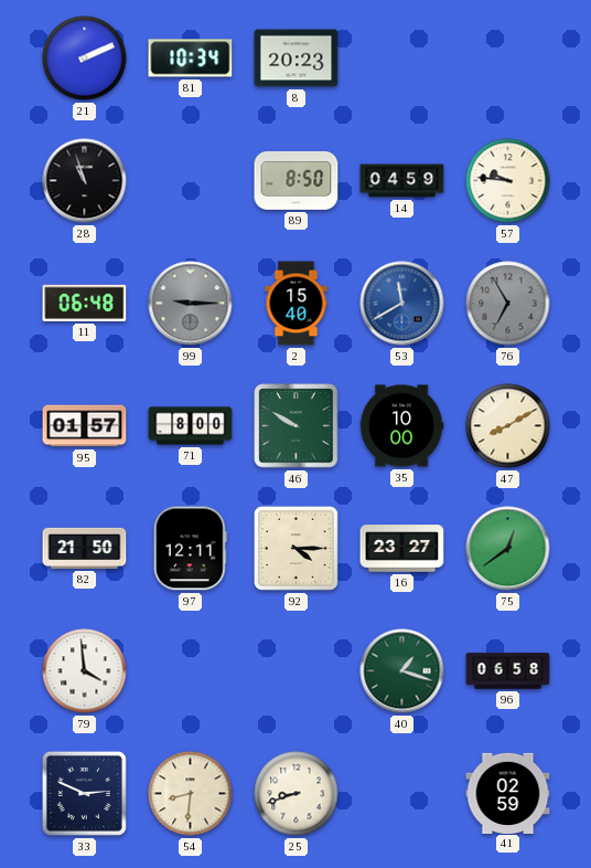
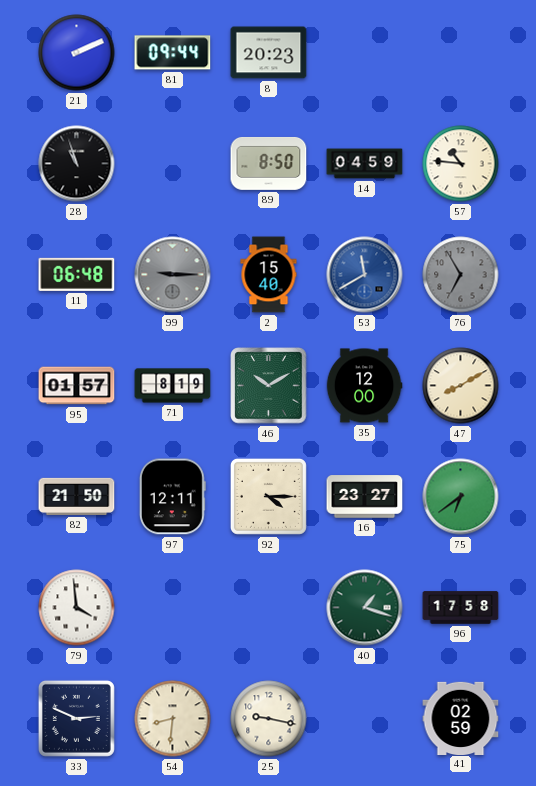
81: 10:34 -> 09:44
57: 9:46 -> 10:46
71: 8:00 -> 8:19
46: 9:50 -> 10:10
35: 10:00 -> 12:00
75: 12:39 -> 6:39
96: 06:58 -> 17:58
25: 8:42 -> 9:17
